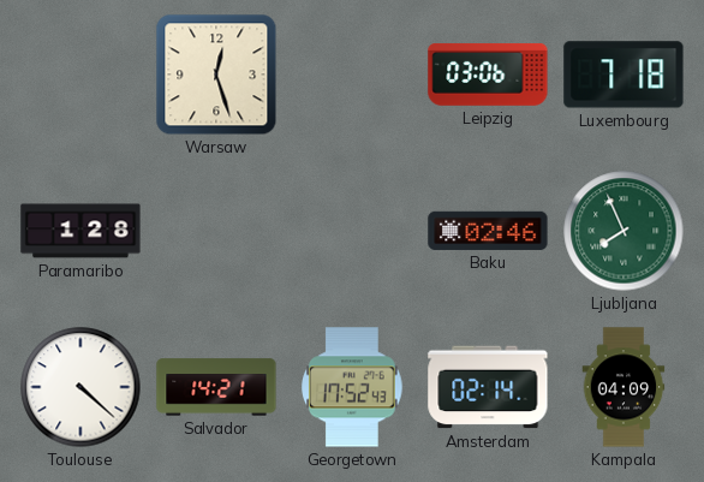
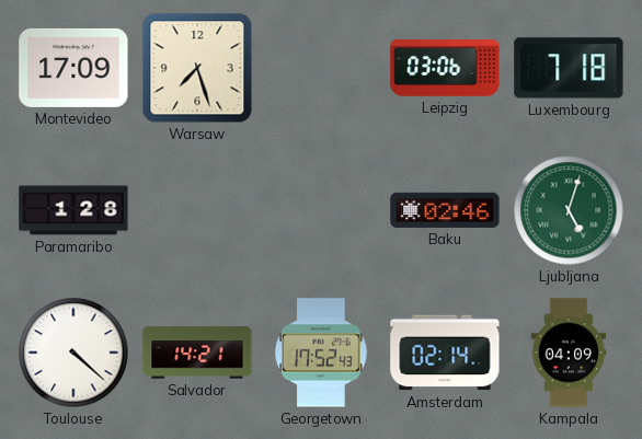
Montevideo: none -> 17:09
Warsaw: 12:27 -> 7:27
Ljubljana: 7:56 -> 5:03
